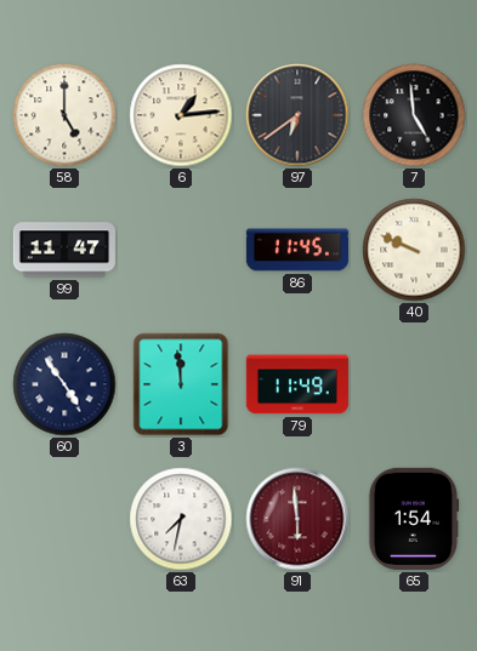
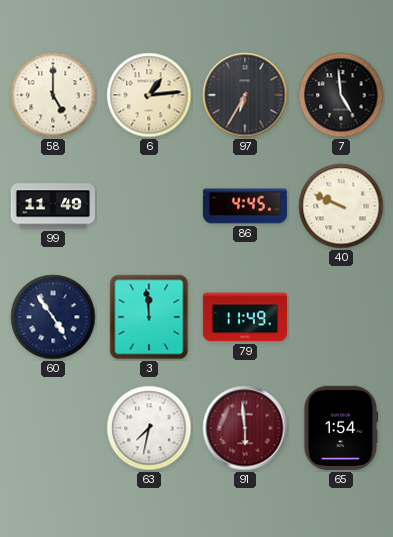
97: 6:39 -> 6:35
99: 11:47 -> 11:49
86: 11:45 -> 4:45
